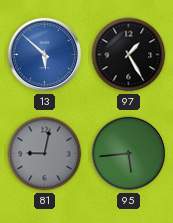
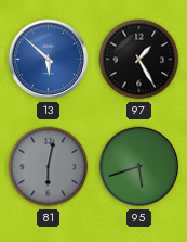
81: 9:02 -> 6:02
95: 5:44 -> 5:42
